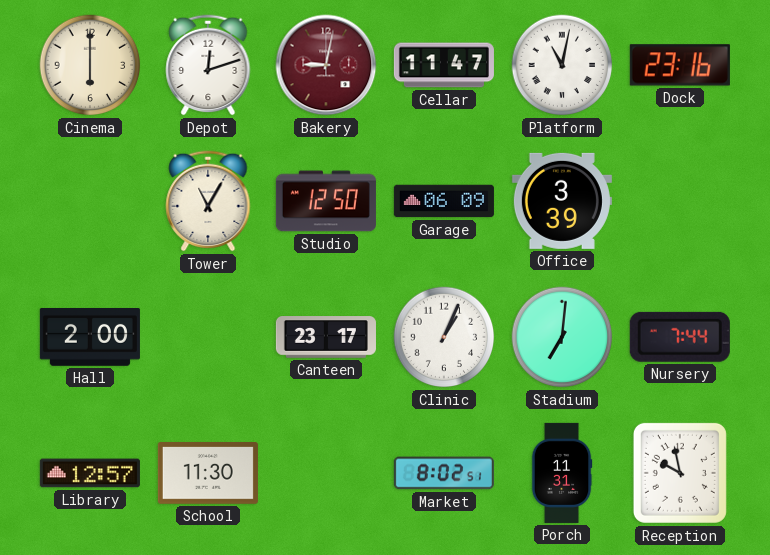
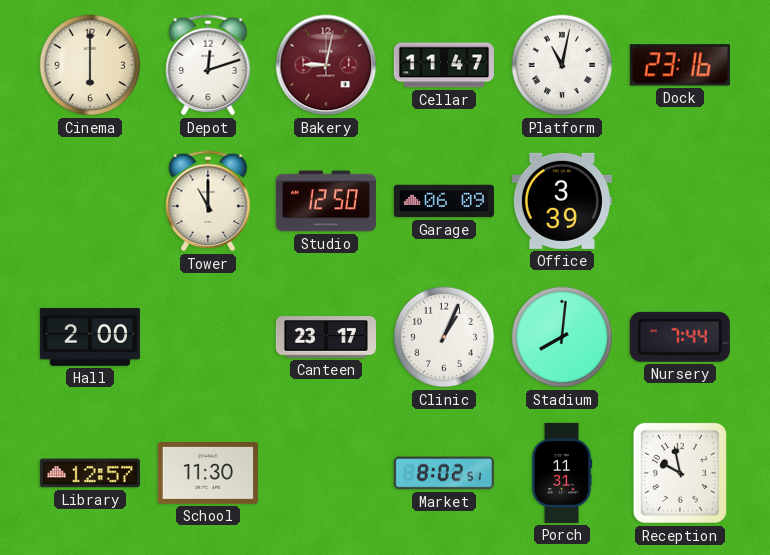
Tower: 11:05 -> 11:00
Stadium: 7:01 -> 8:01
